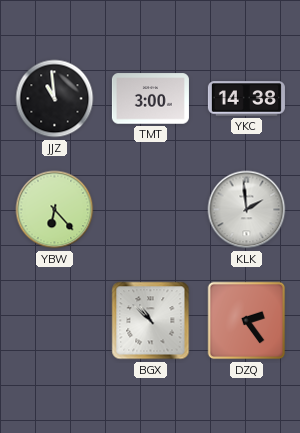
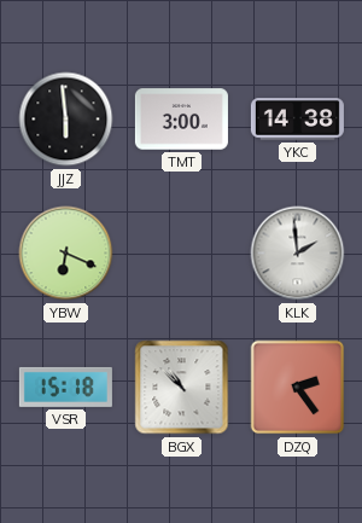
JJZ: 10:59 -> 5:59
YBW: 6:23 -> 6:19
VSR: none -> 15:18
